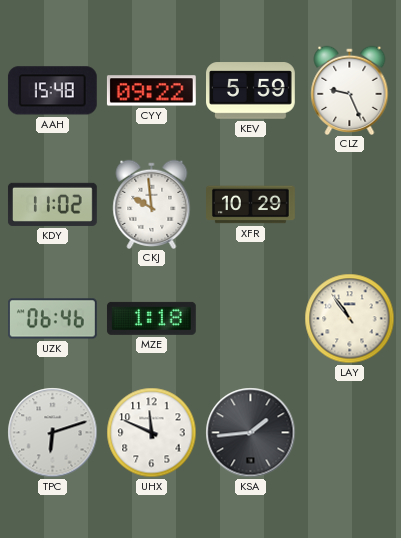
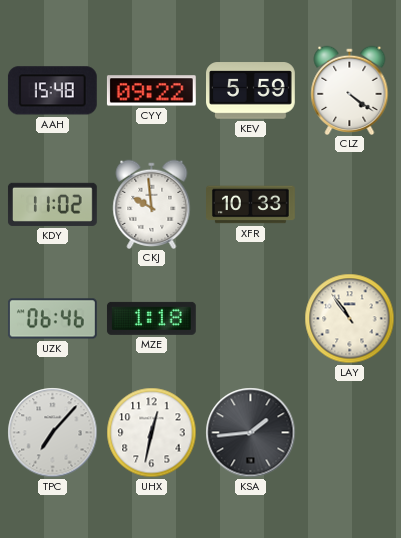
CLZ: 9:26 -> 4:21
XFR: 10:29 -> 10:33
TPC: 6:12 -> 7:07
UHX: 11:49 -> 12:32
